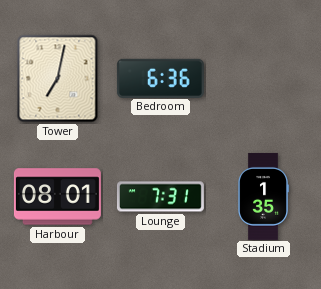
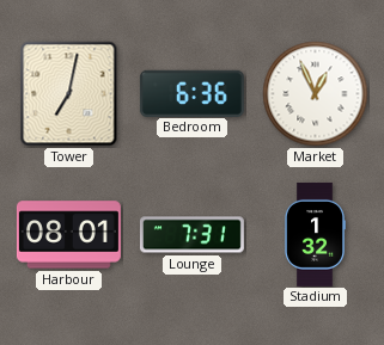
Market: none -> 12:56
Stadium: 1:35 -> 1:32
